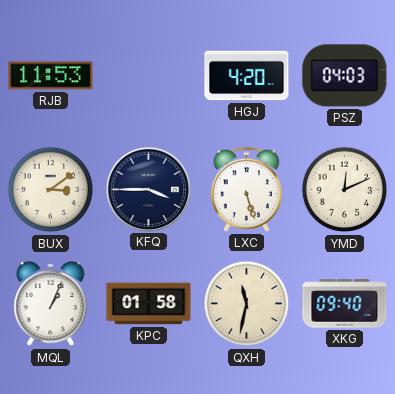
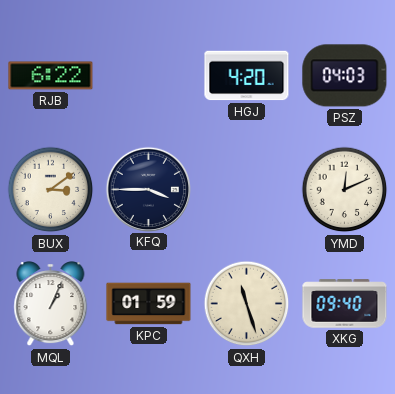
RJB: 11:53 -> 6:22
LXC: 5:27 -> none
KPC: 01:58 -> 01:59
QXH: 11:32 -> 11:27
